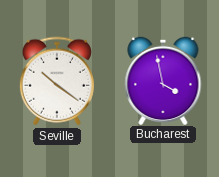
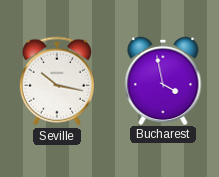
Seville: 10:21 -> 10:17
